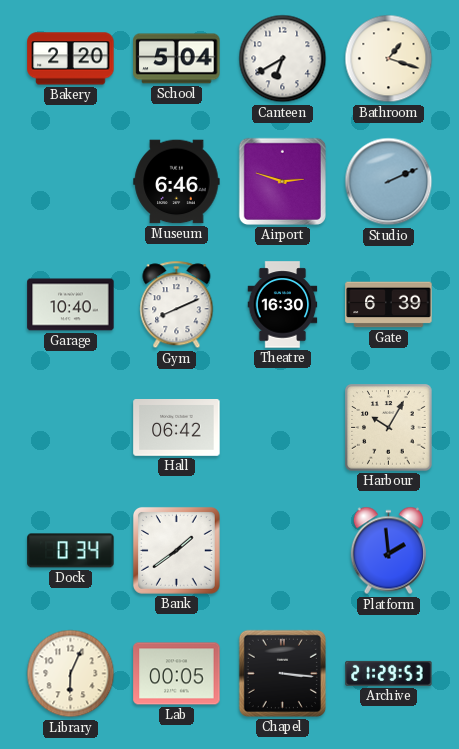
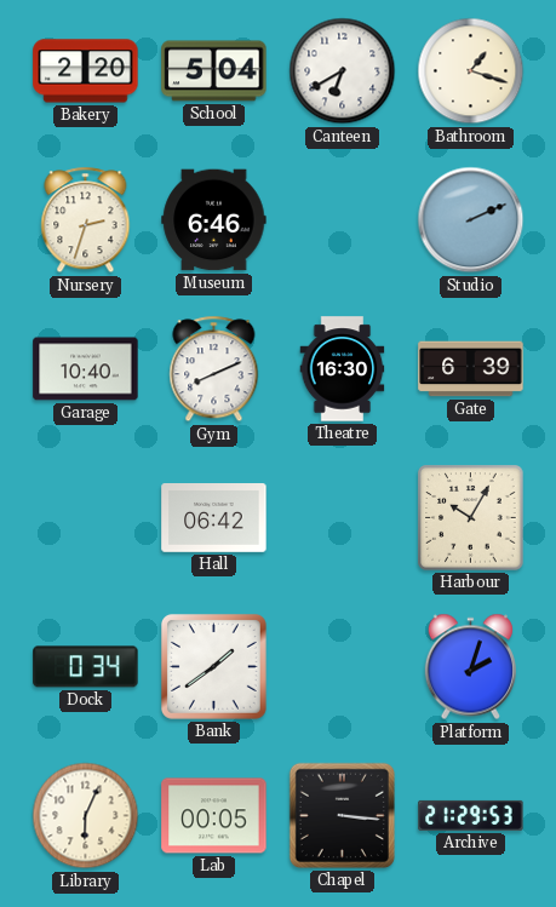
Nursery: none -> 2:33
Airport: 2:48 -> none
Platform: 1:59 -> 2:03
